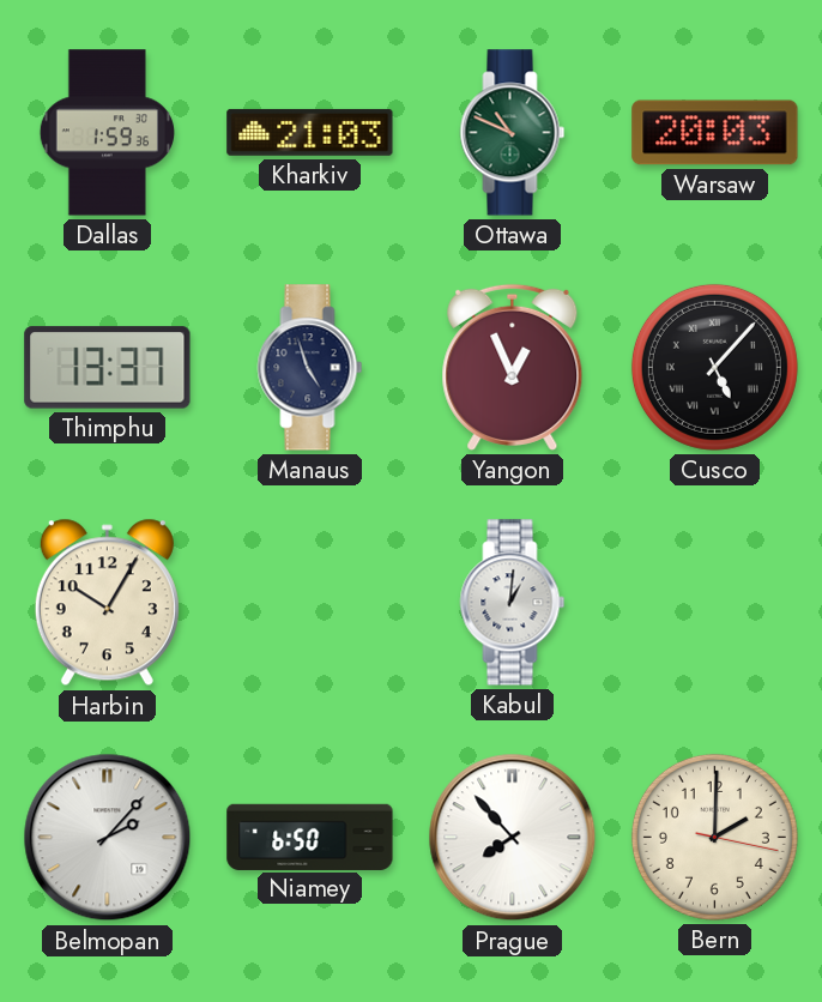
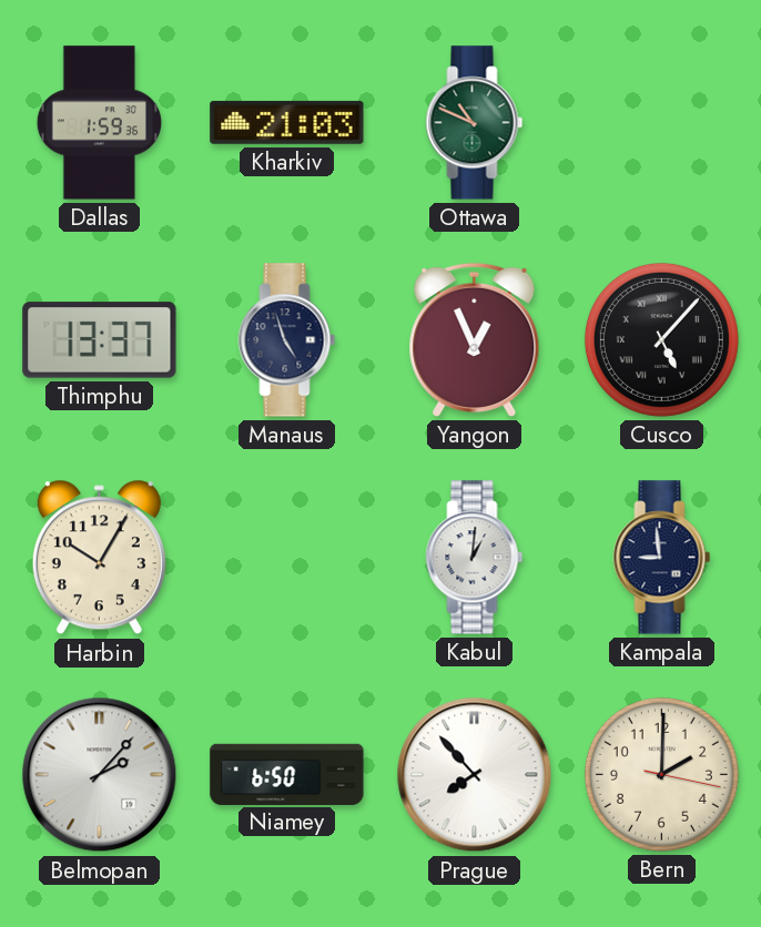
Warsaw: 20:03 -> none
Kampala: none -> 8:59
